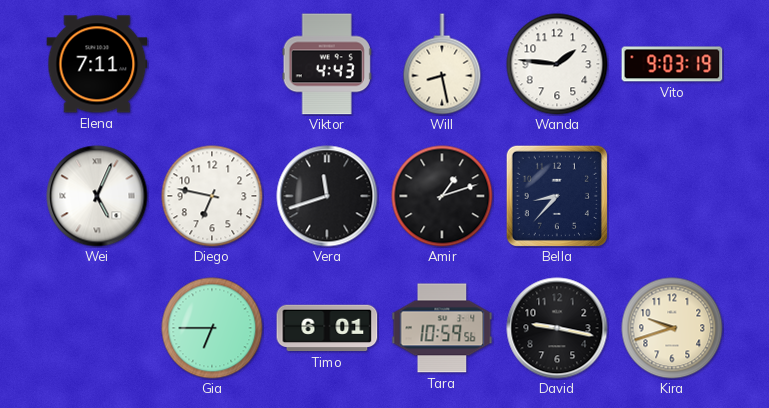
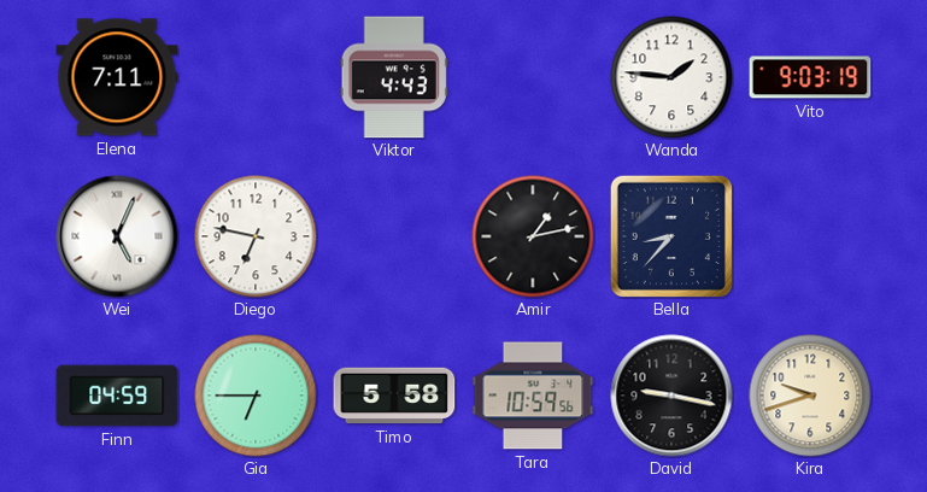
Will: 8:28 -> none
Vera: 11:42 -> none
Amir: 1:12 -> 1:13
Finn: none -> 04:59
Timo: 6:01 -> 5:58
